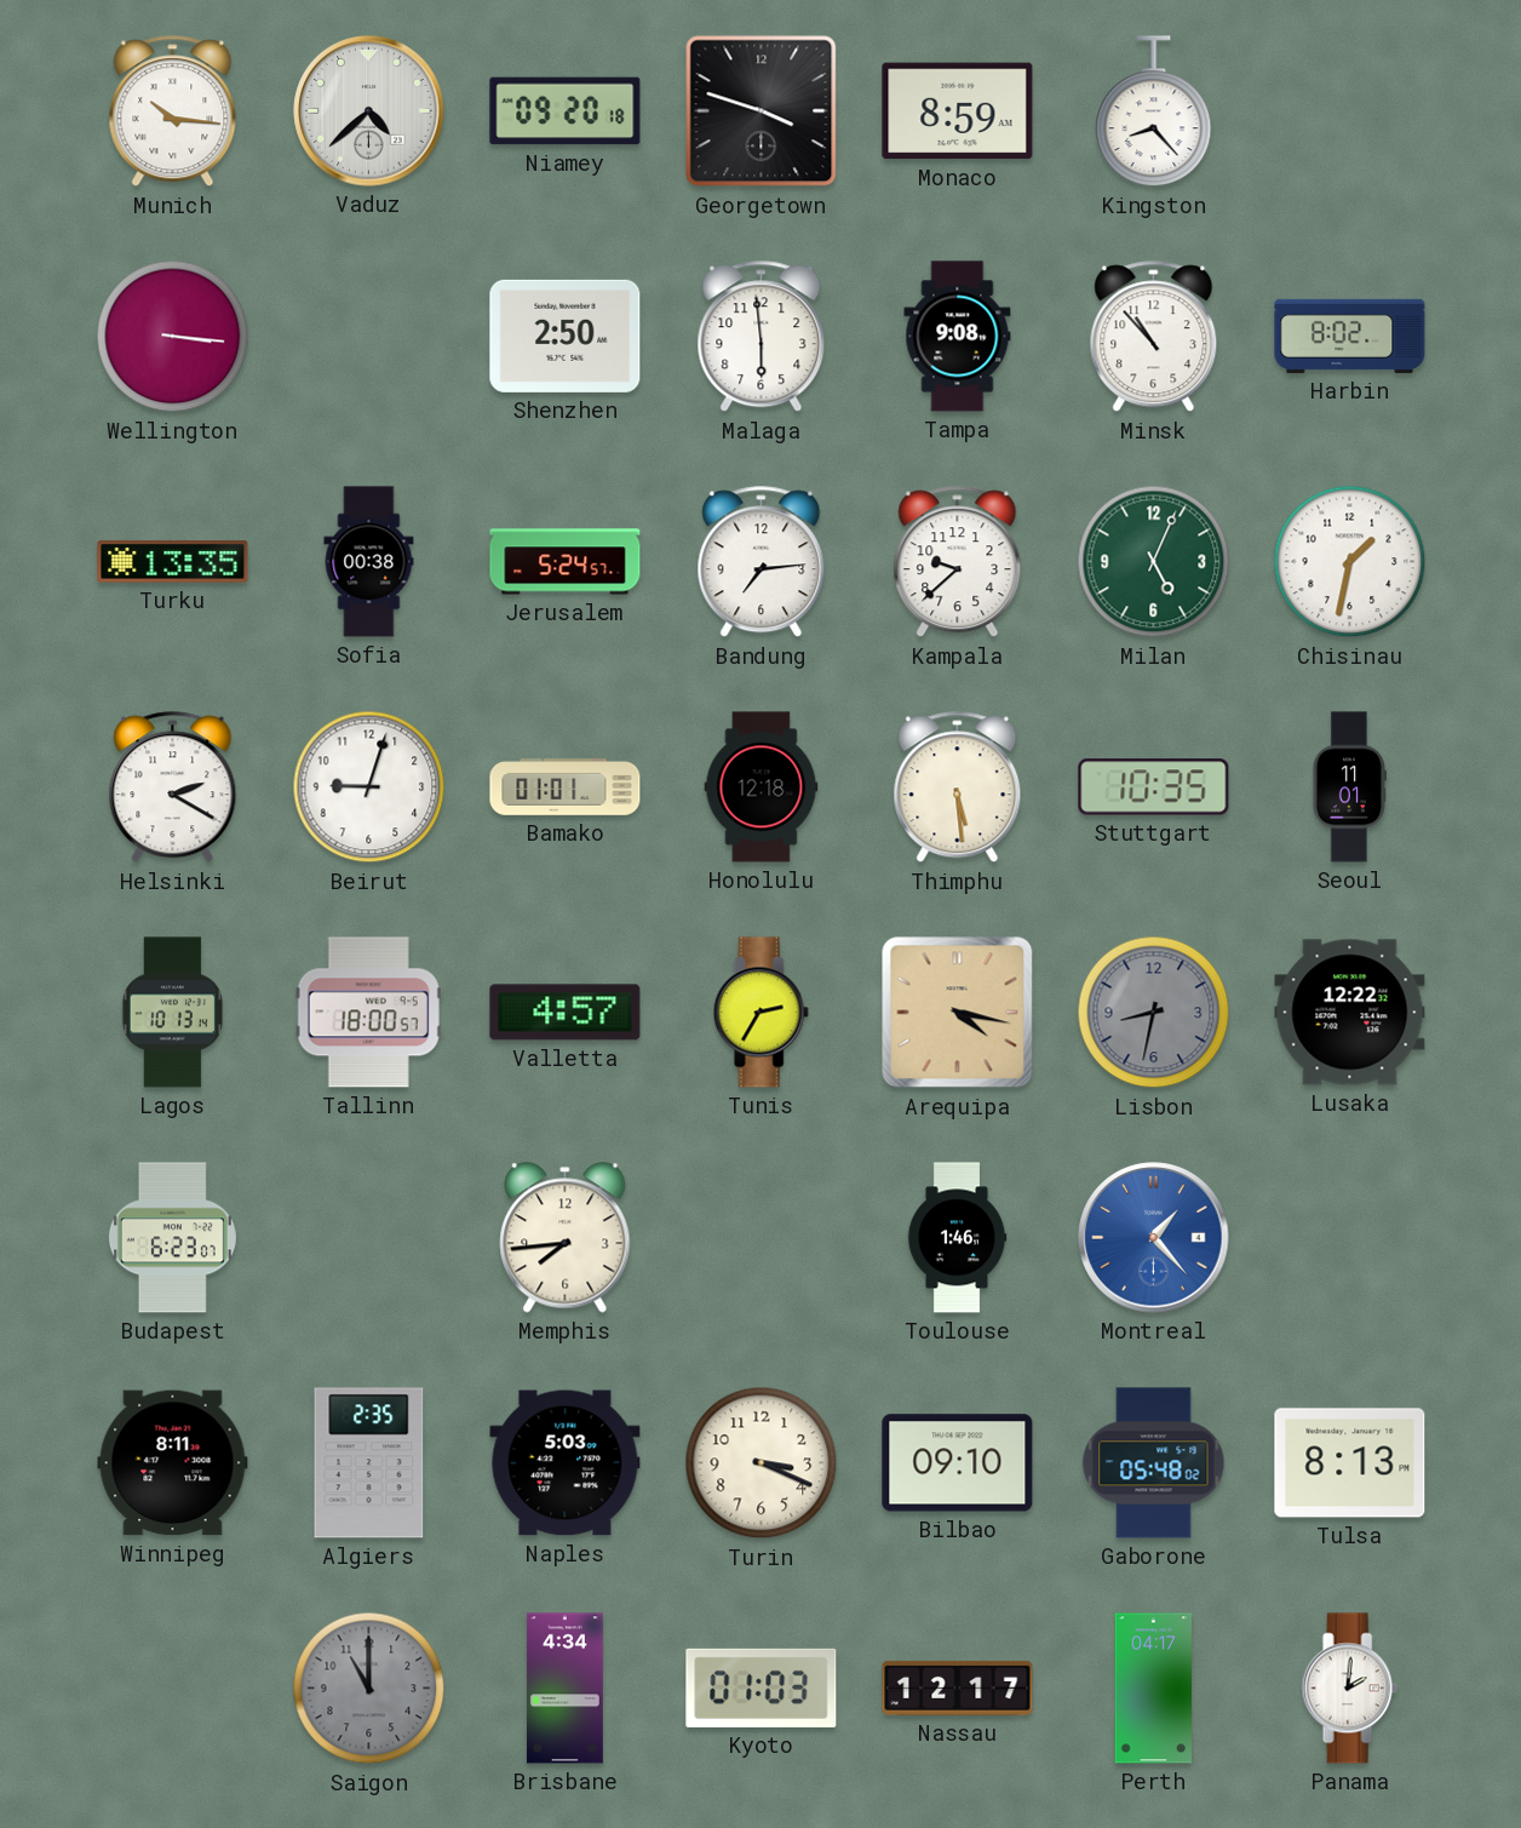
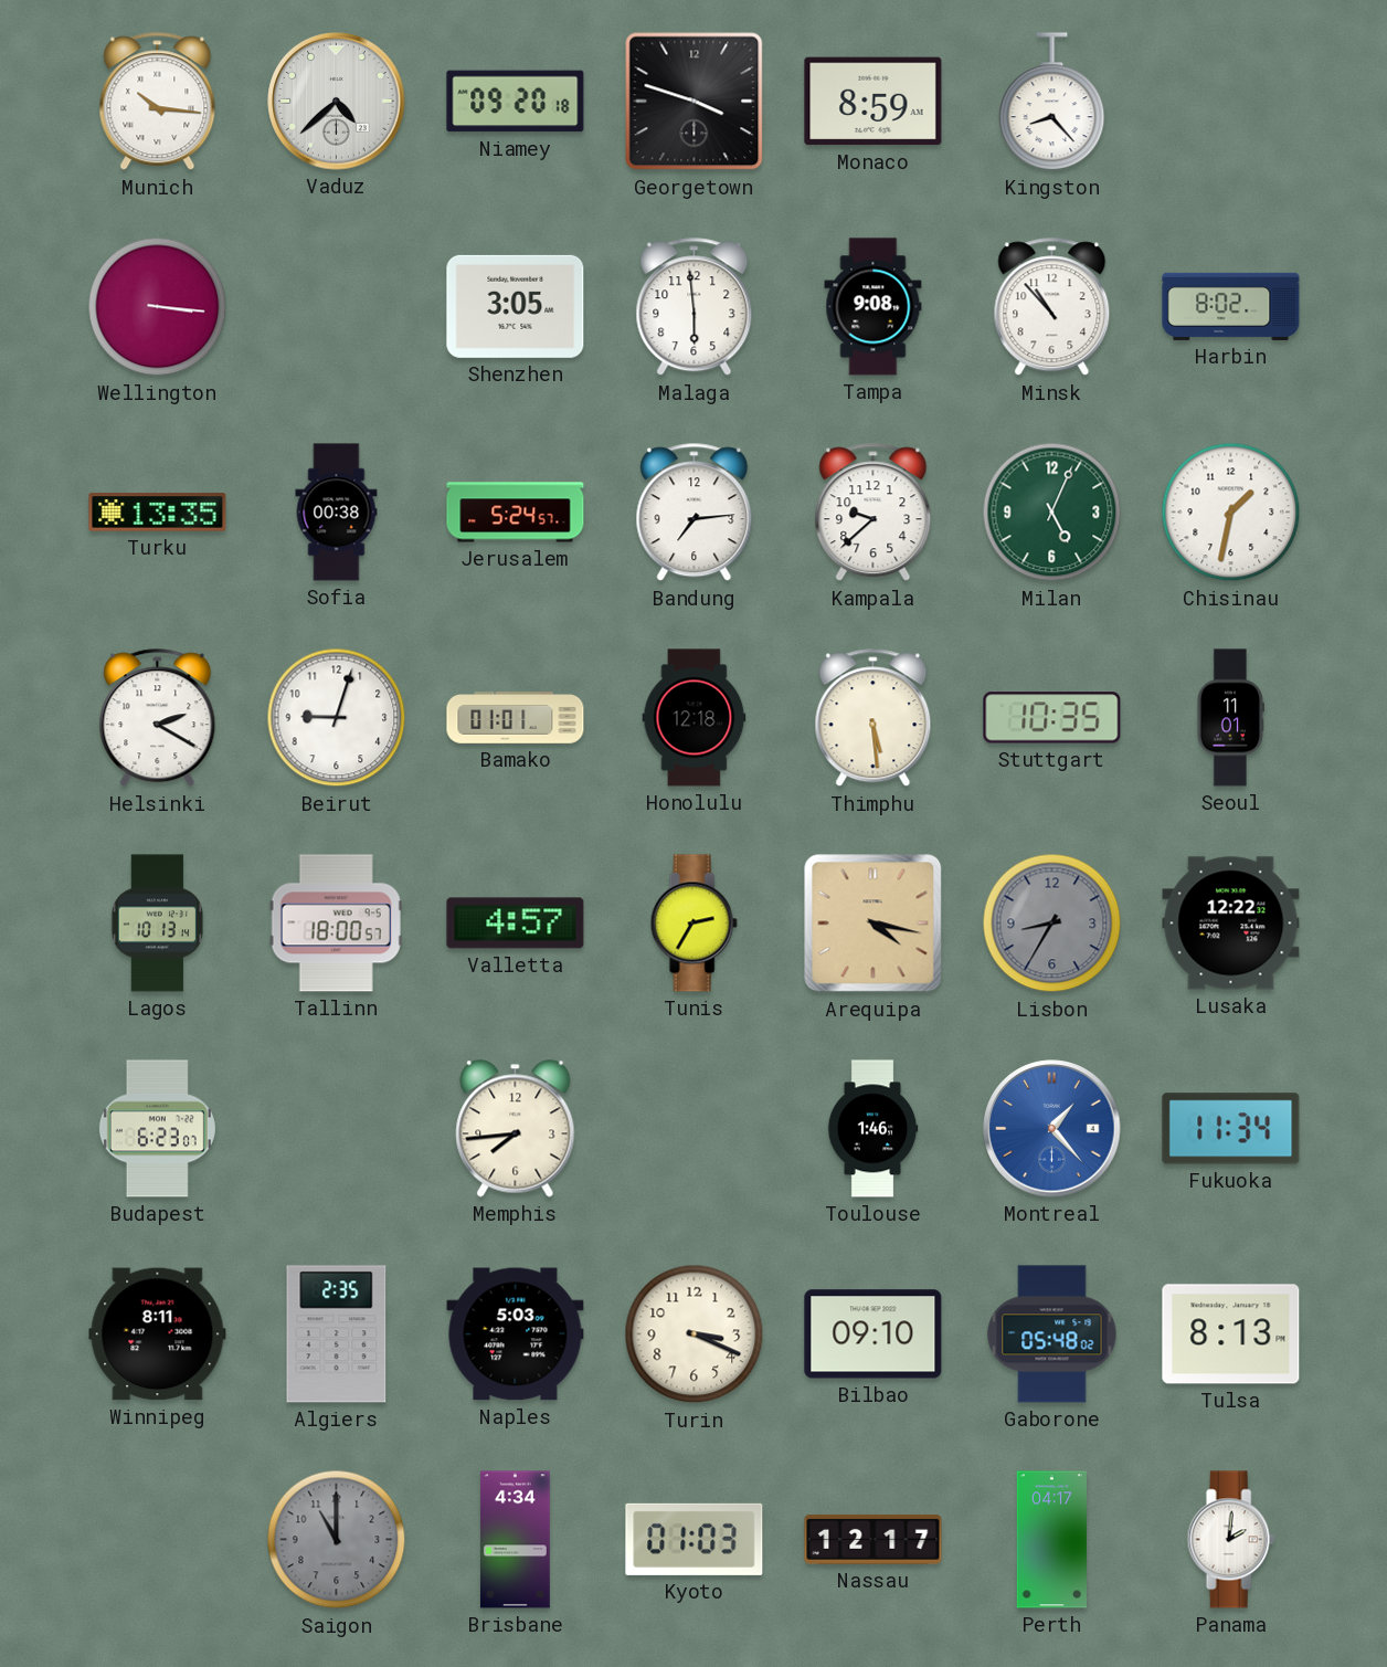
Shenzhen: 2:50 -> 3:05
Lisbon: 8:32 -> 8:35
Fukuoka: none -> 11:34
